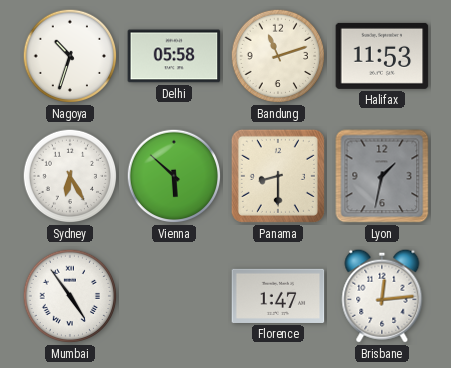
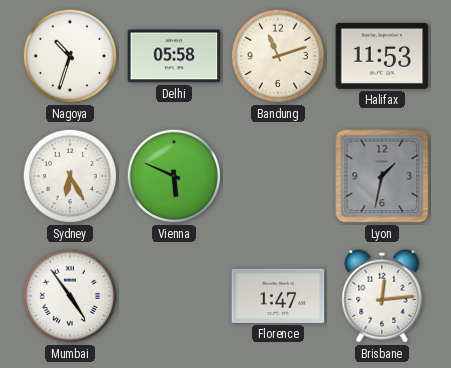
Vienna: 5:52 -> 5:49
Panama: 8:30 -> none
